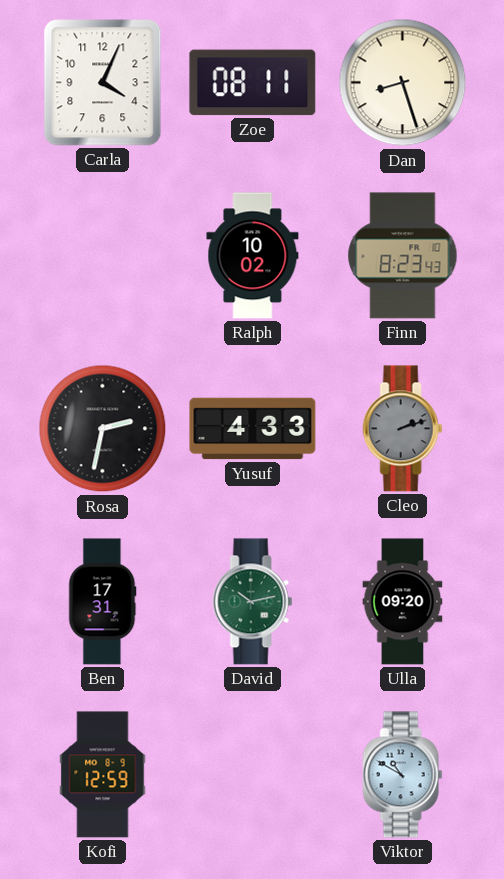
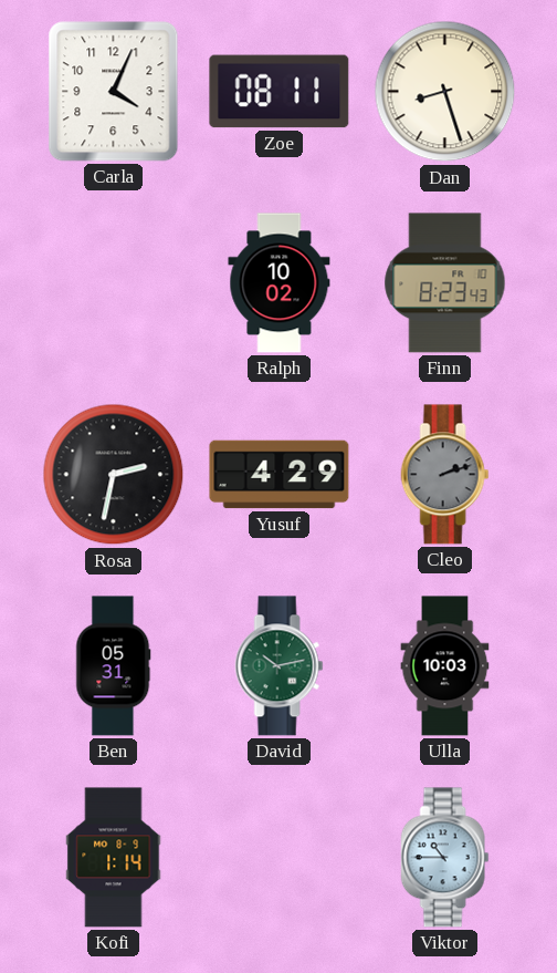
Yusuf: 4:33 -> 4:29
Ben: 17:31 -> 05:31
Ulla: 09:20 -> 10:03
Kofi: 12:59 -> 1:14
Viktor: 10:50 -> 10:45
